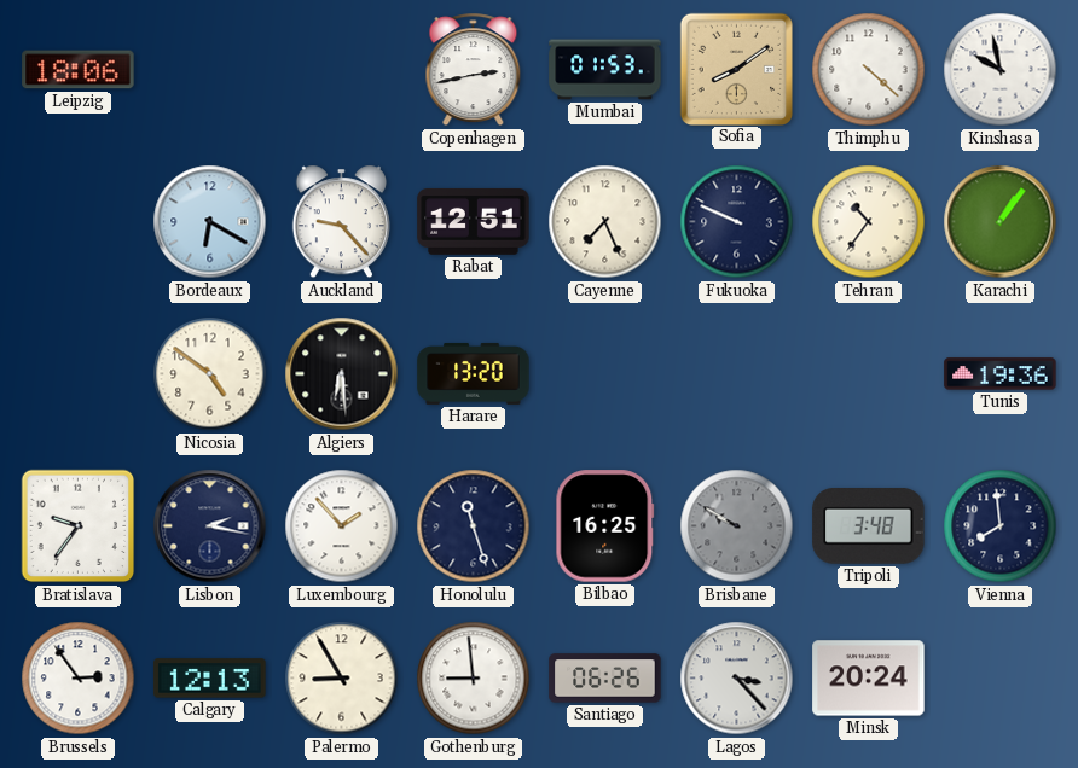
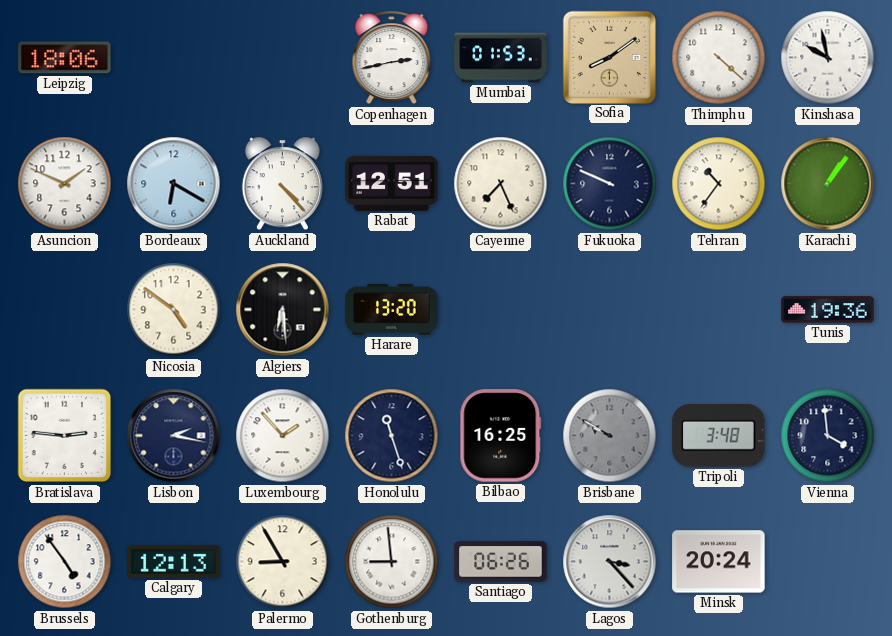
Asuncion: none -> 1:49
Auckland: 9:23 -> 4:23
Bratislava: 9:36 -> 2:46
Vienna: 7:59 -> 3:59
Brussels: 2:54 -> 4:54
